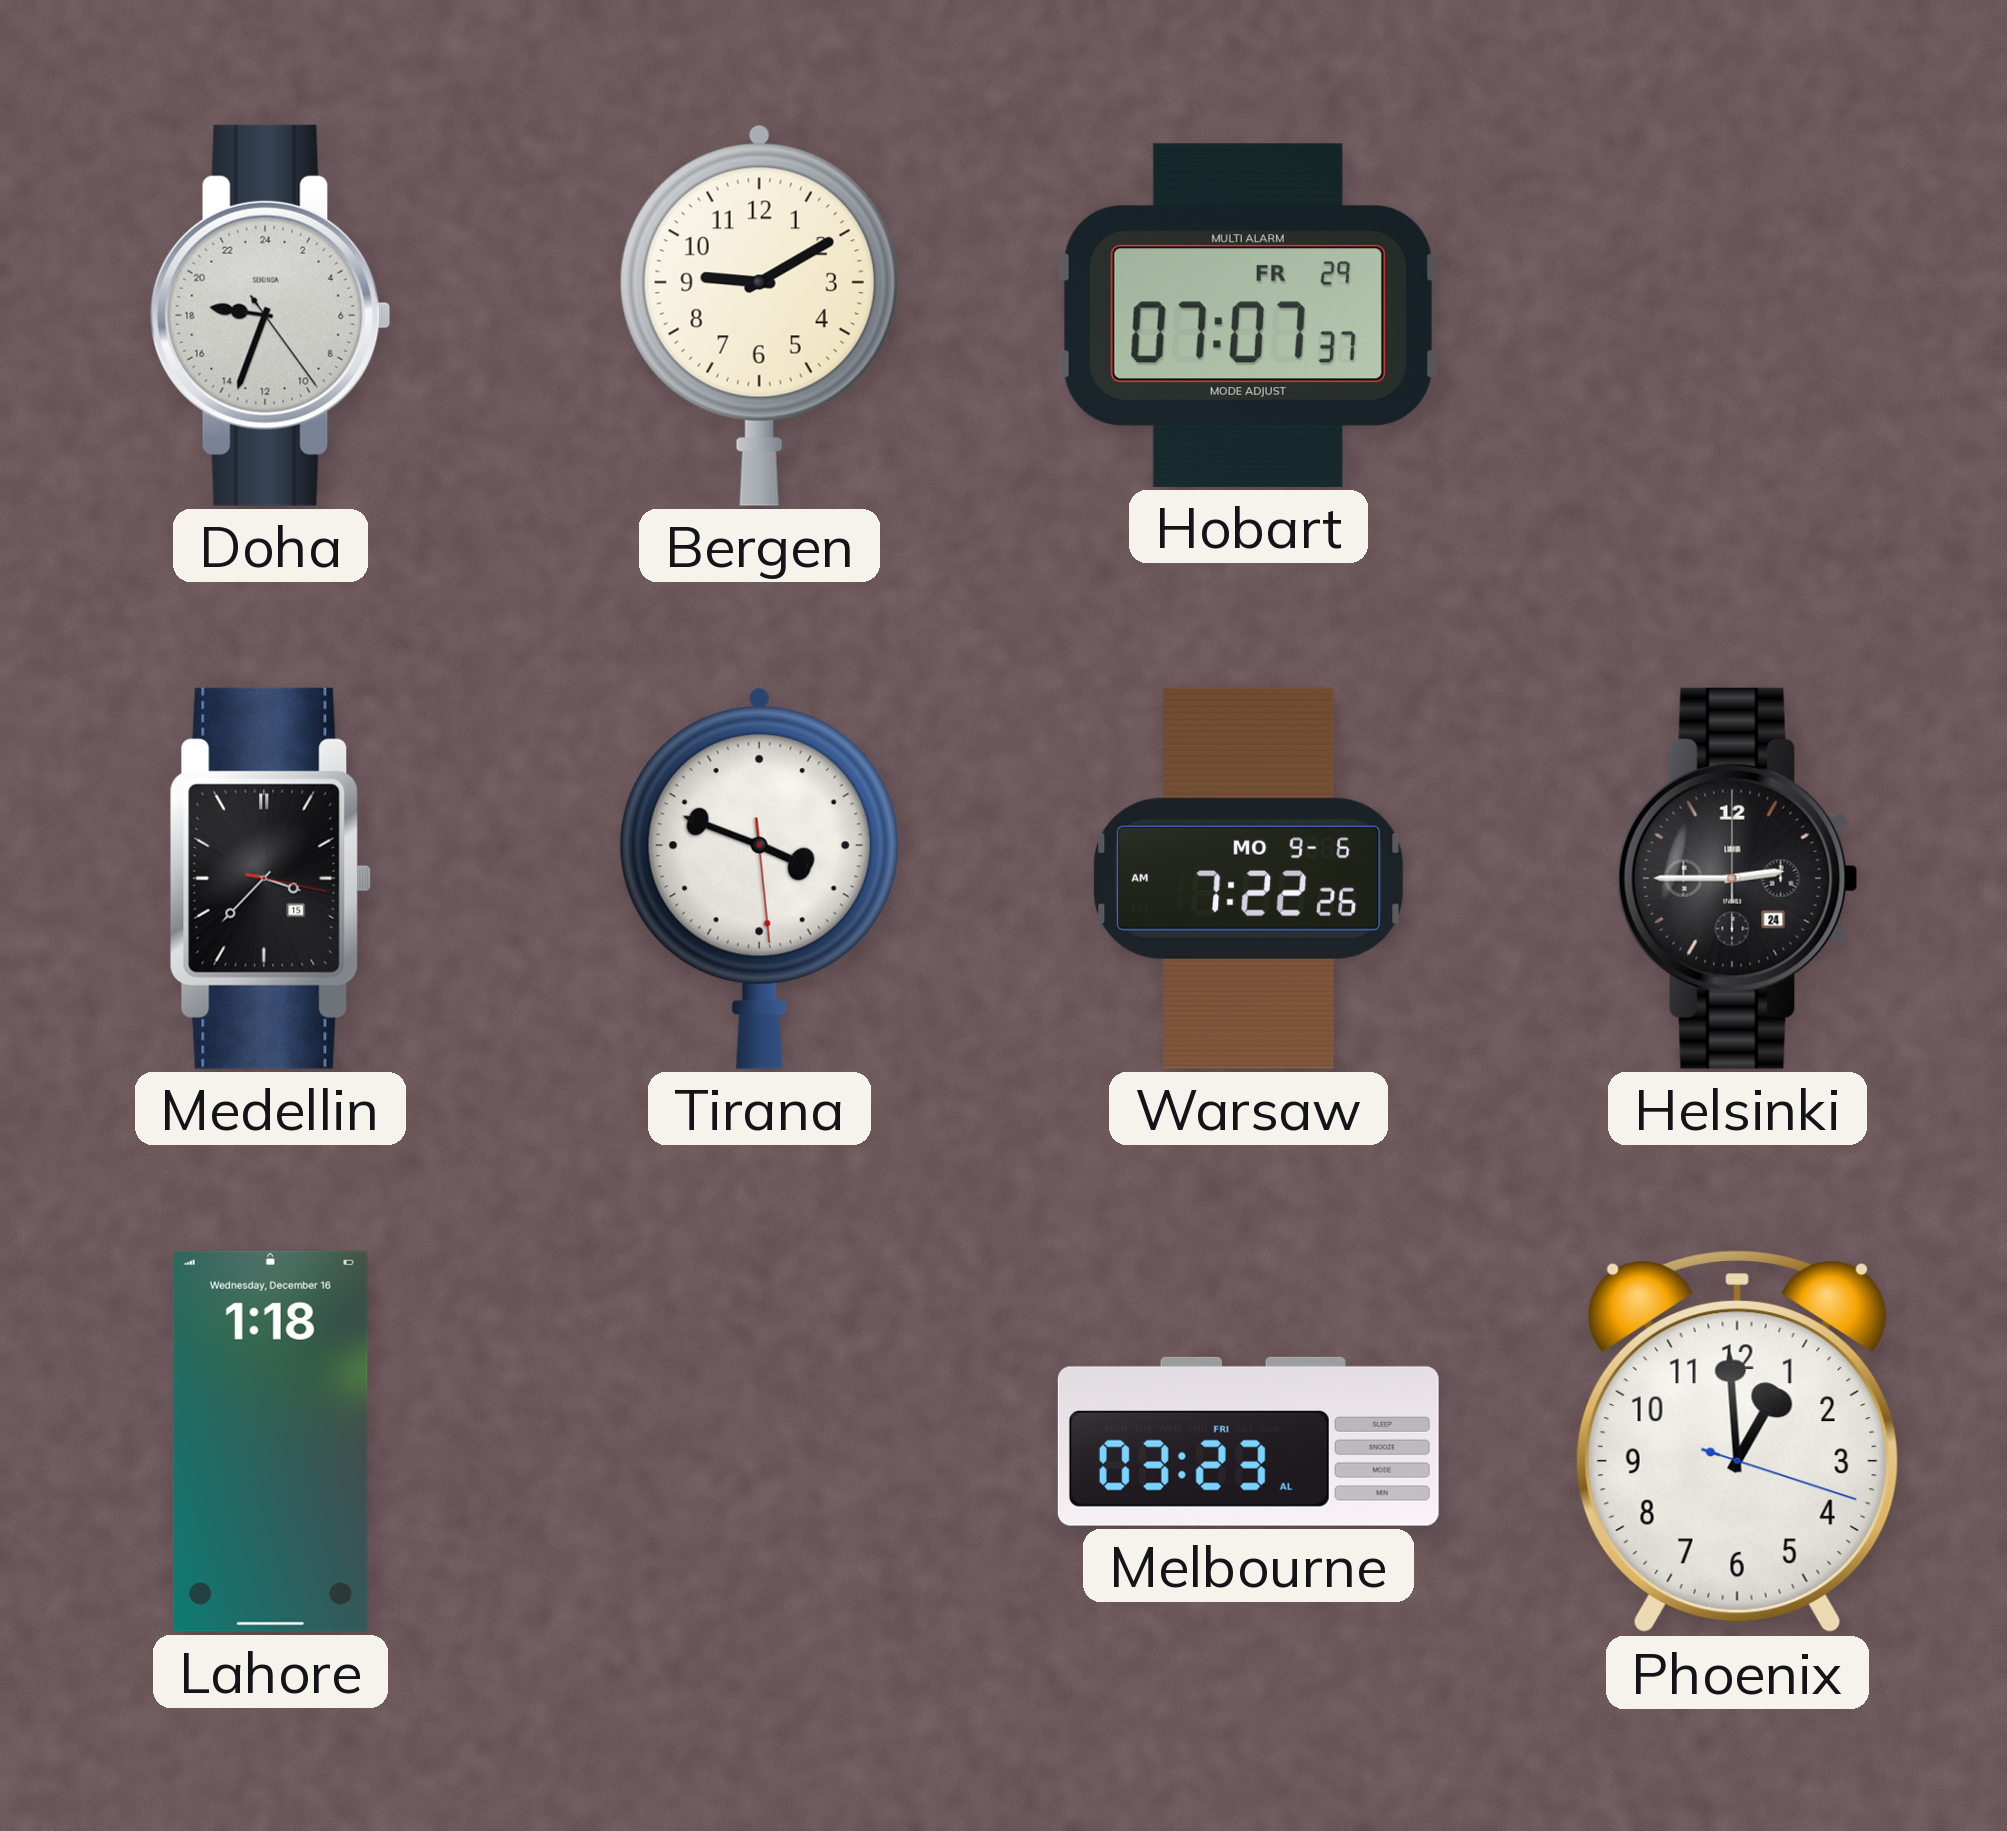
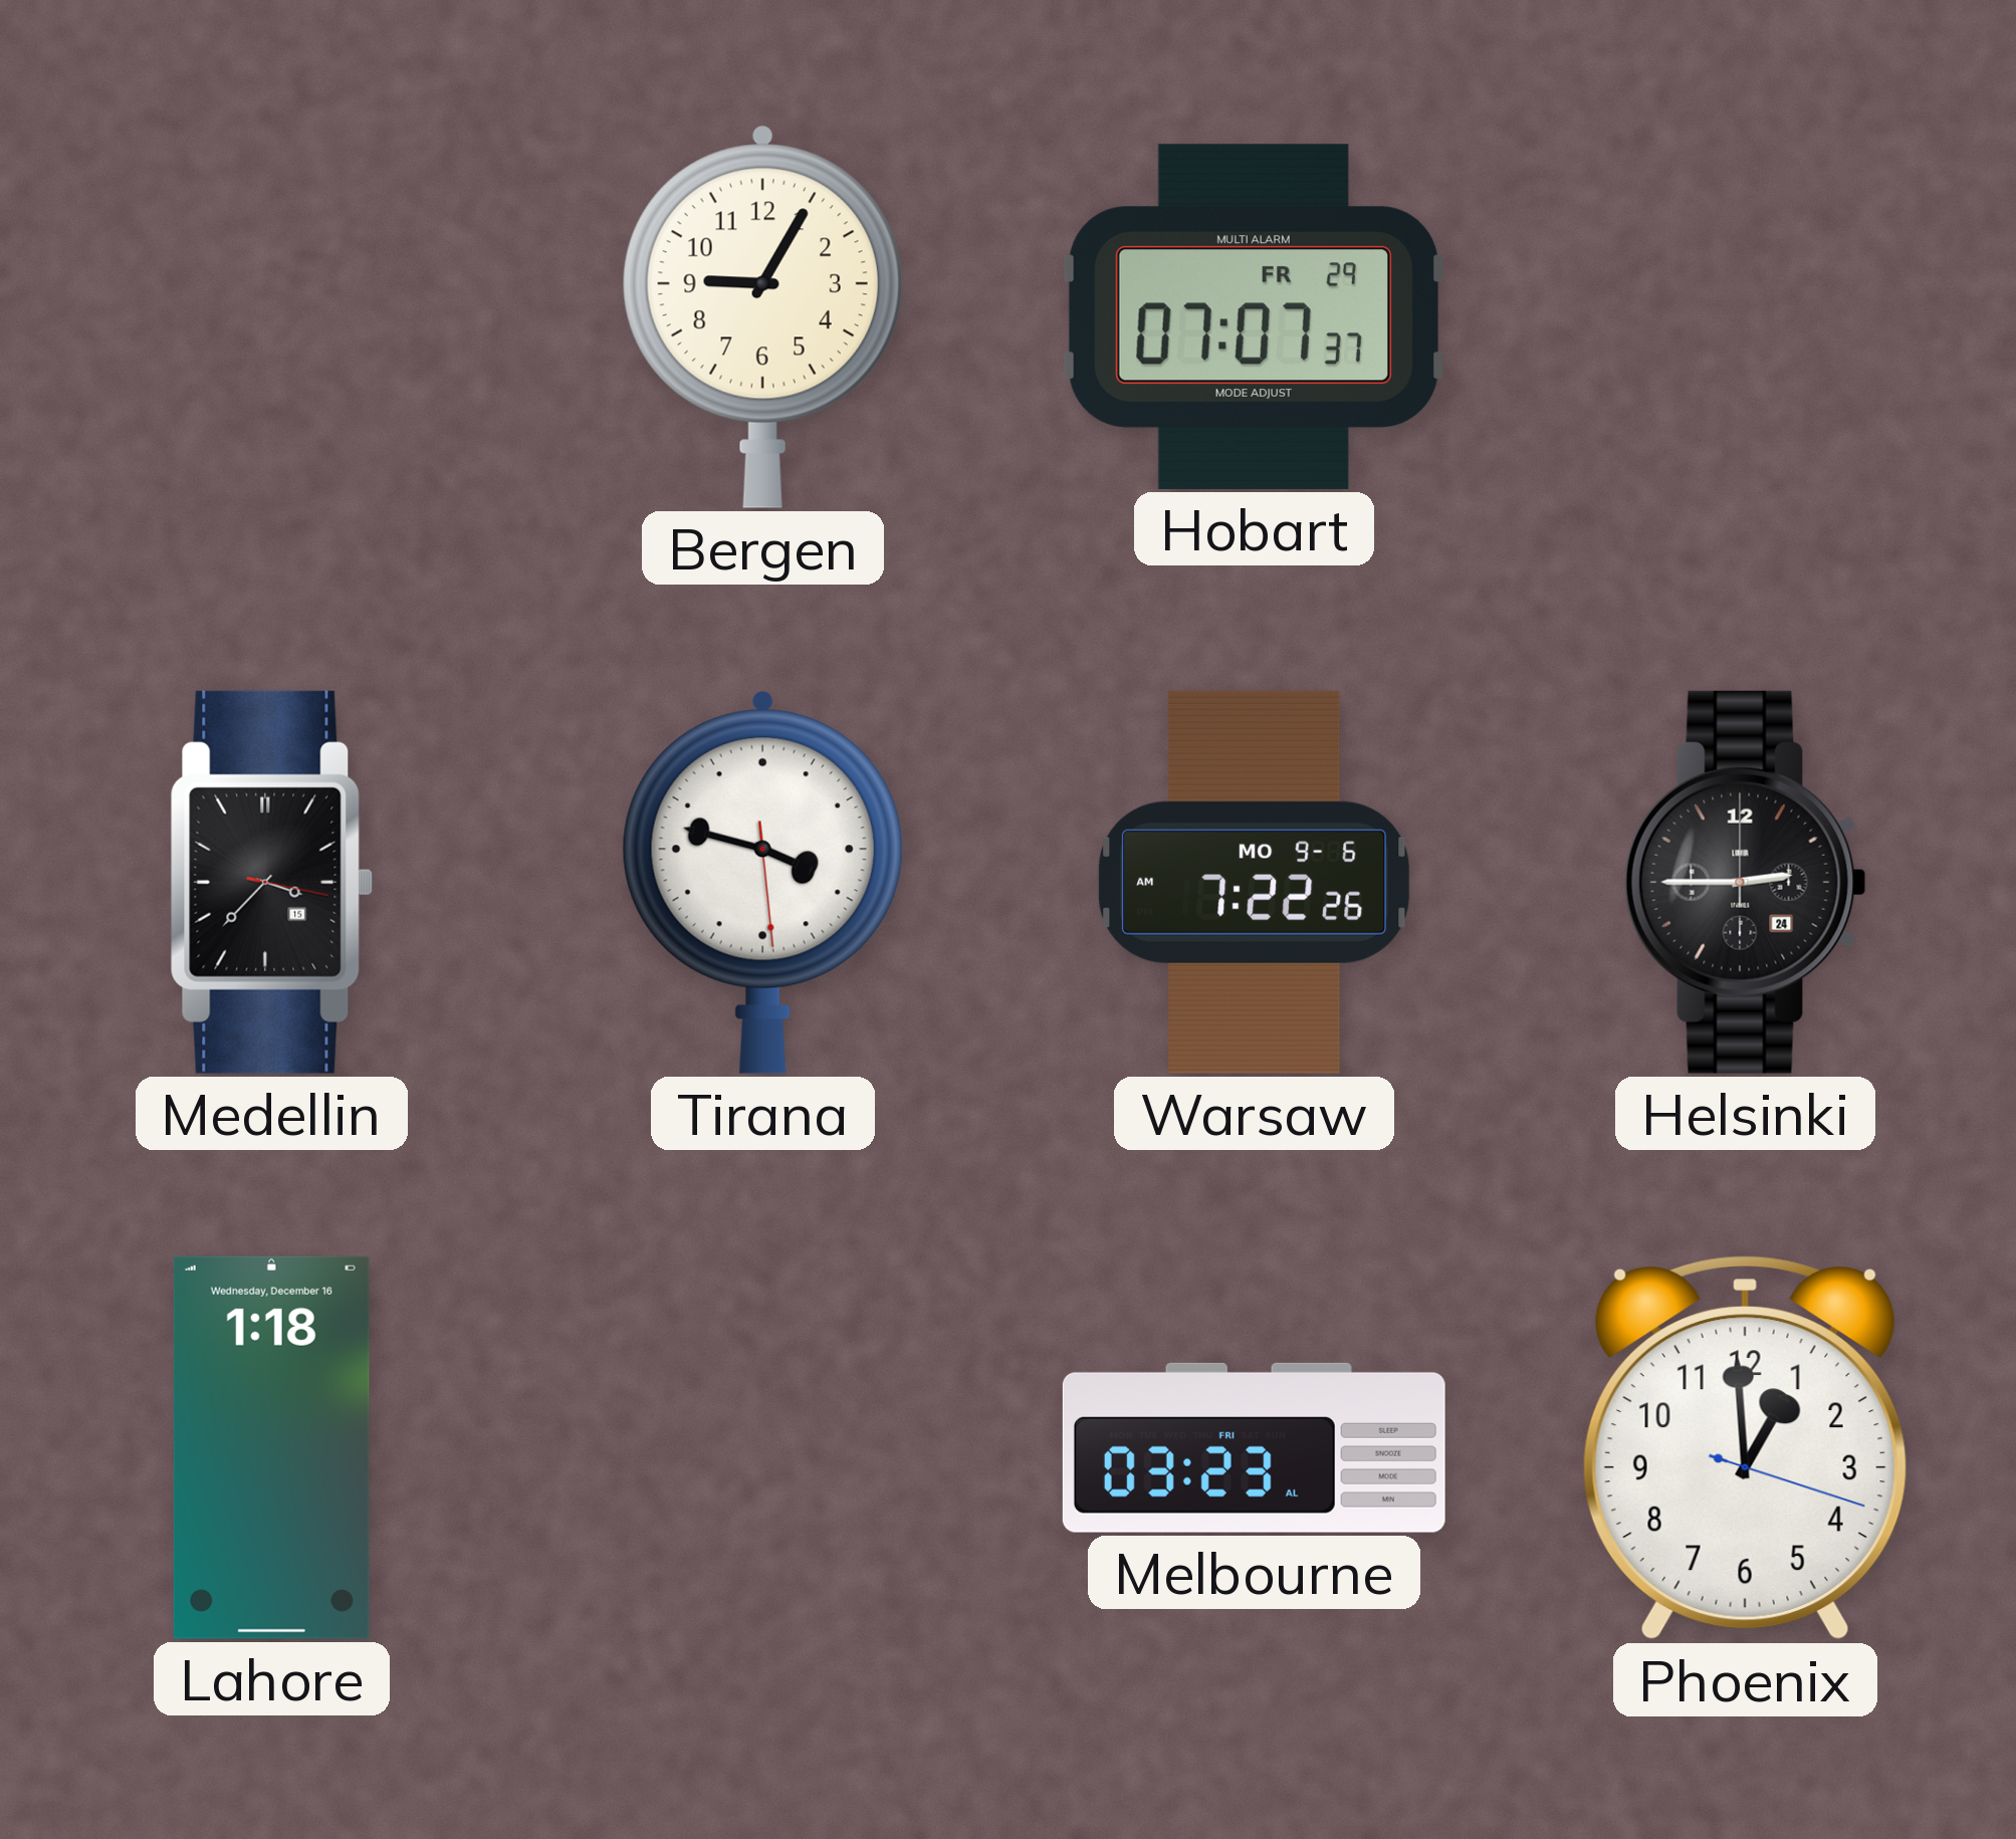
Doha: 18:33 -> none
Bergen: 9:10 -> 9:05
Tirana: 3:48 -> 3:47
